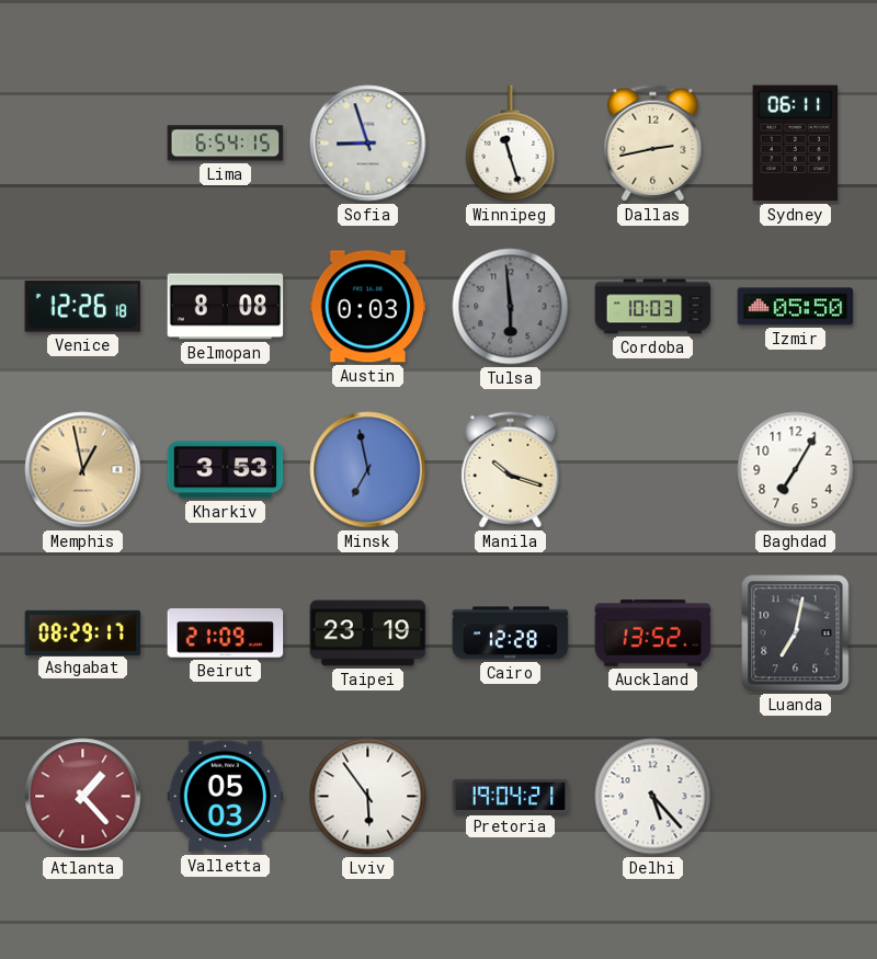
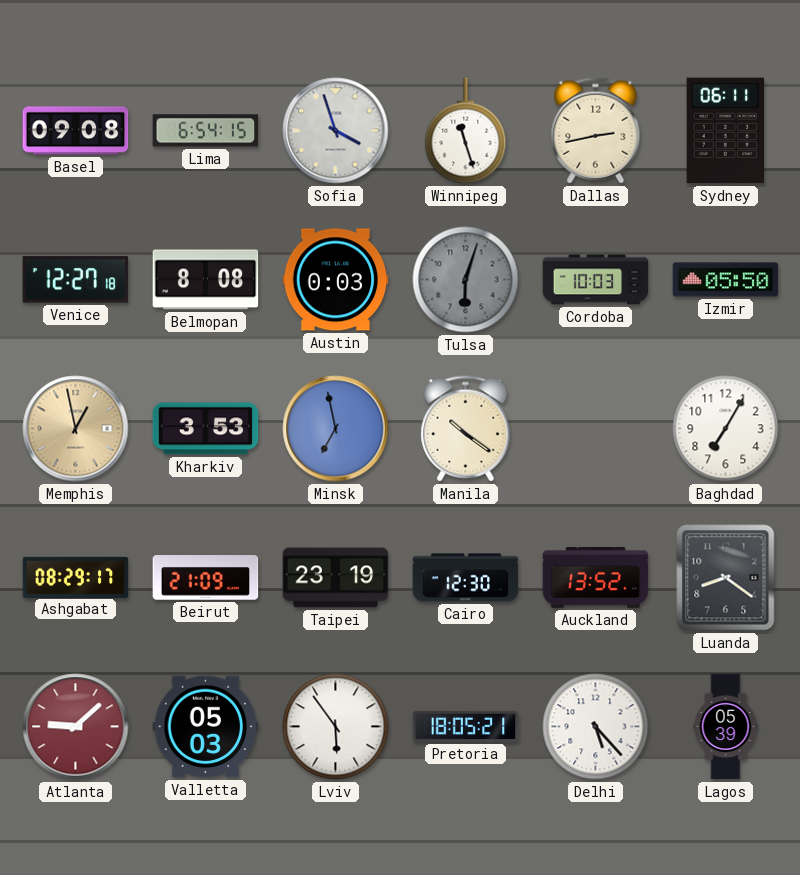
Basel: none -> 09:08
Sofia: 8:57 -> 3:57
Venice: 12:26 -> 12:27
Tulsa: 5:59 -> 6:03
Manila: 10:18 -> 10:21
Cairo: 12:28 -> 12:30
Luanda: 7:02 -> 8:21
Atlanta: 1:23 -> 9:08
Pretoria: 19:04 -> 18:05
Lagos: none -> 05:39
